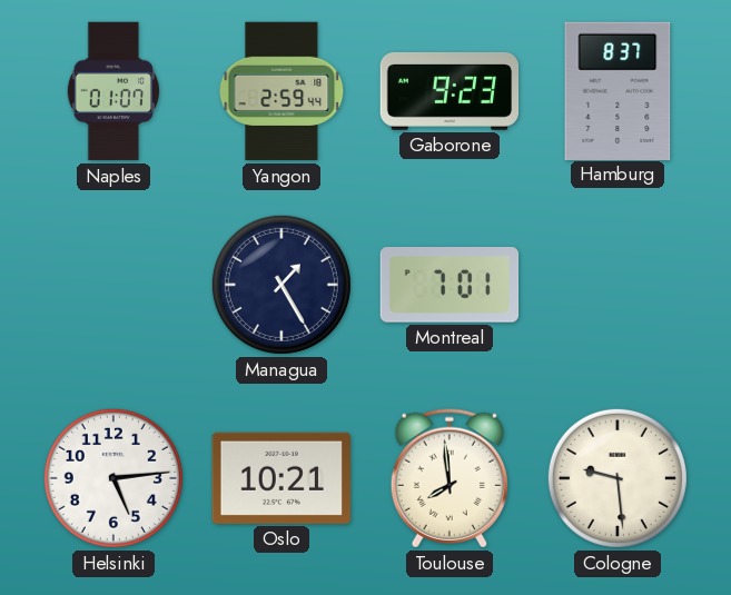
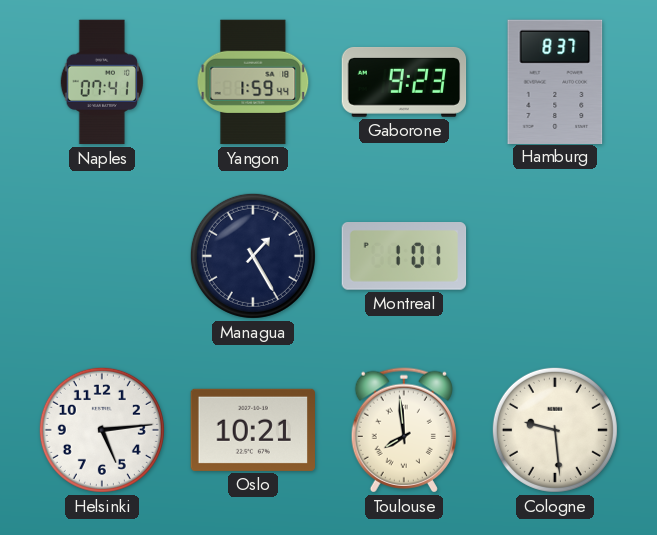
Naples: 01:07 -> 07:41
Yangon: 2:59 -> 1:59
Montreal: 7:01 -> 1:01
